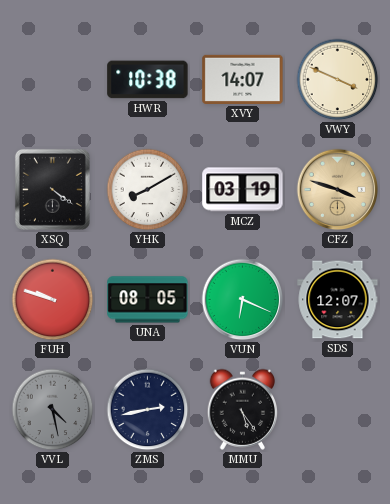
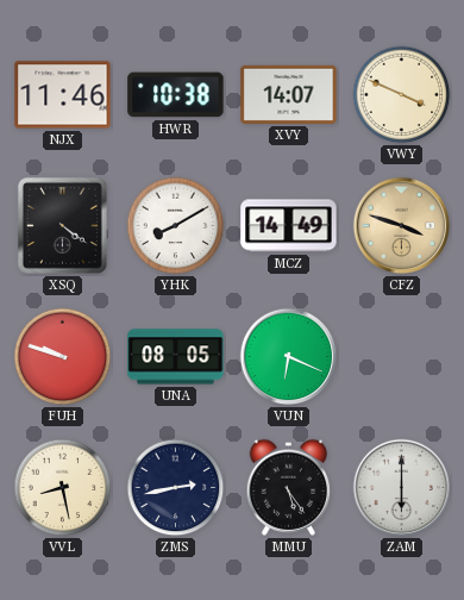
NJX: none -> 11:46
MCZ: 03:19 -> 14:49
SDS: 12:07 -> none
VVL: 4:28 -> 8:28
VVL dial: grey -> cream
ZAM: none -> 6:00
